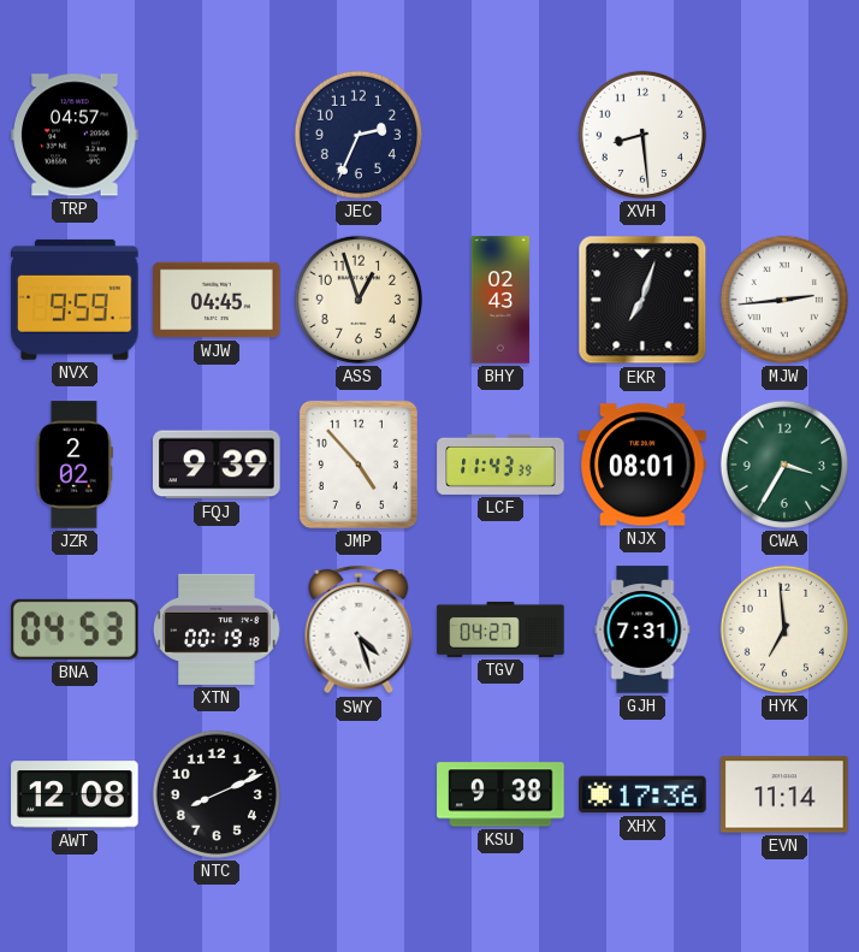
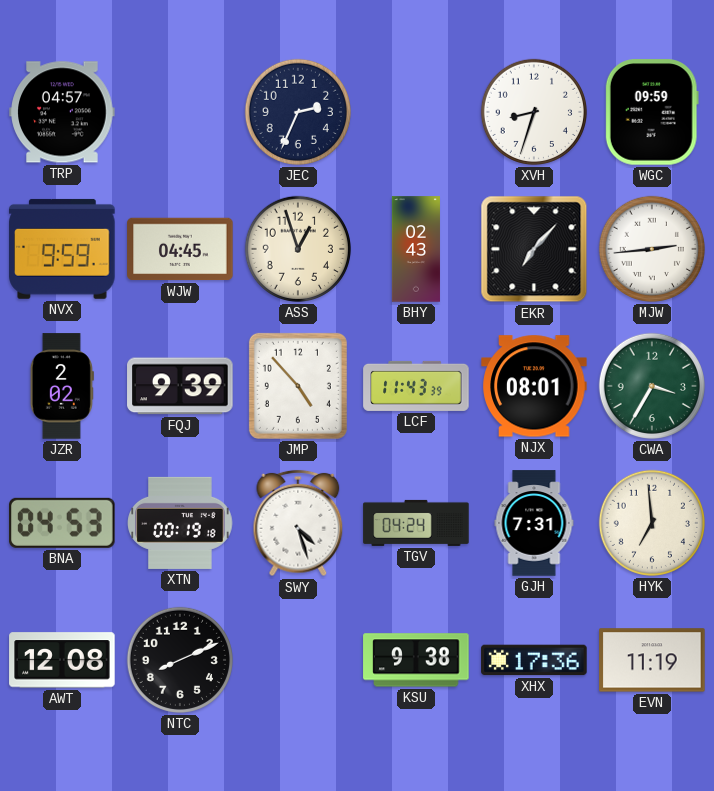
XVH: 8:29 -> 8:33
WGC: none -> 09:59
EKR: 7:03 -> 7:07
TGV: 04:27 -> 04:24
EVN: 11:14 -> 11:19
